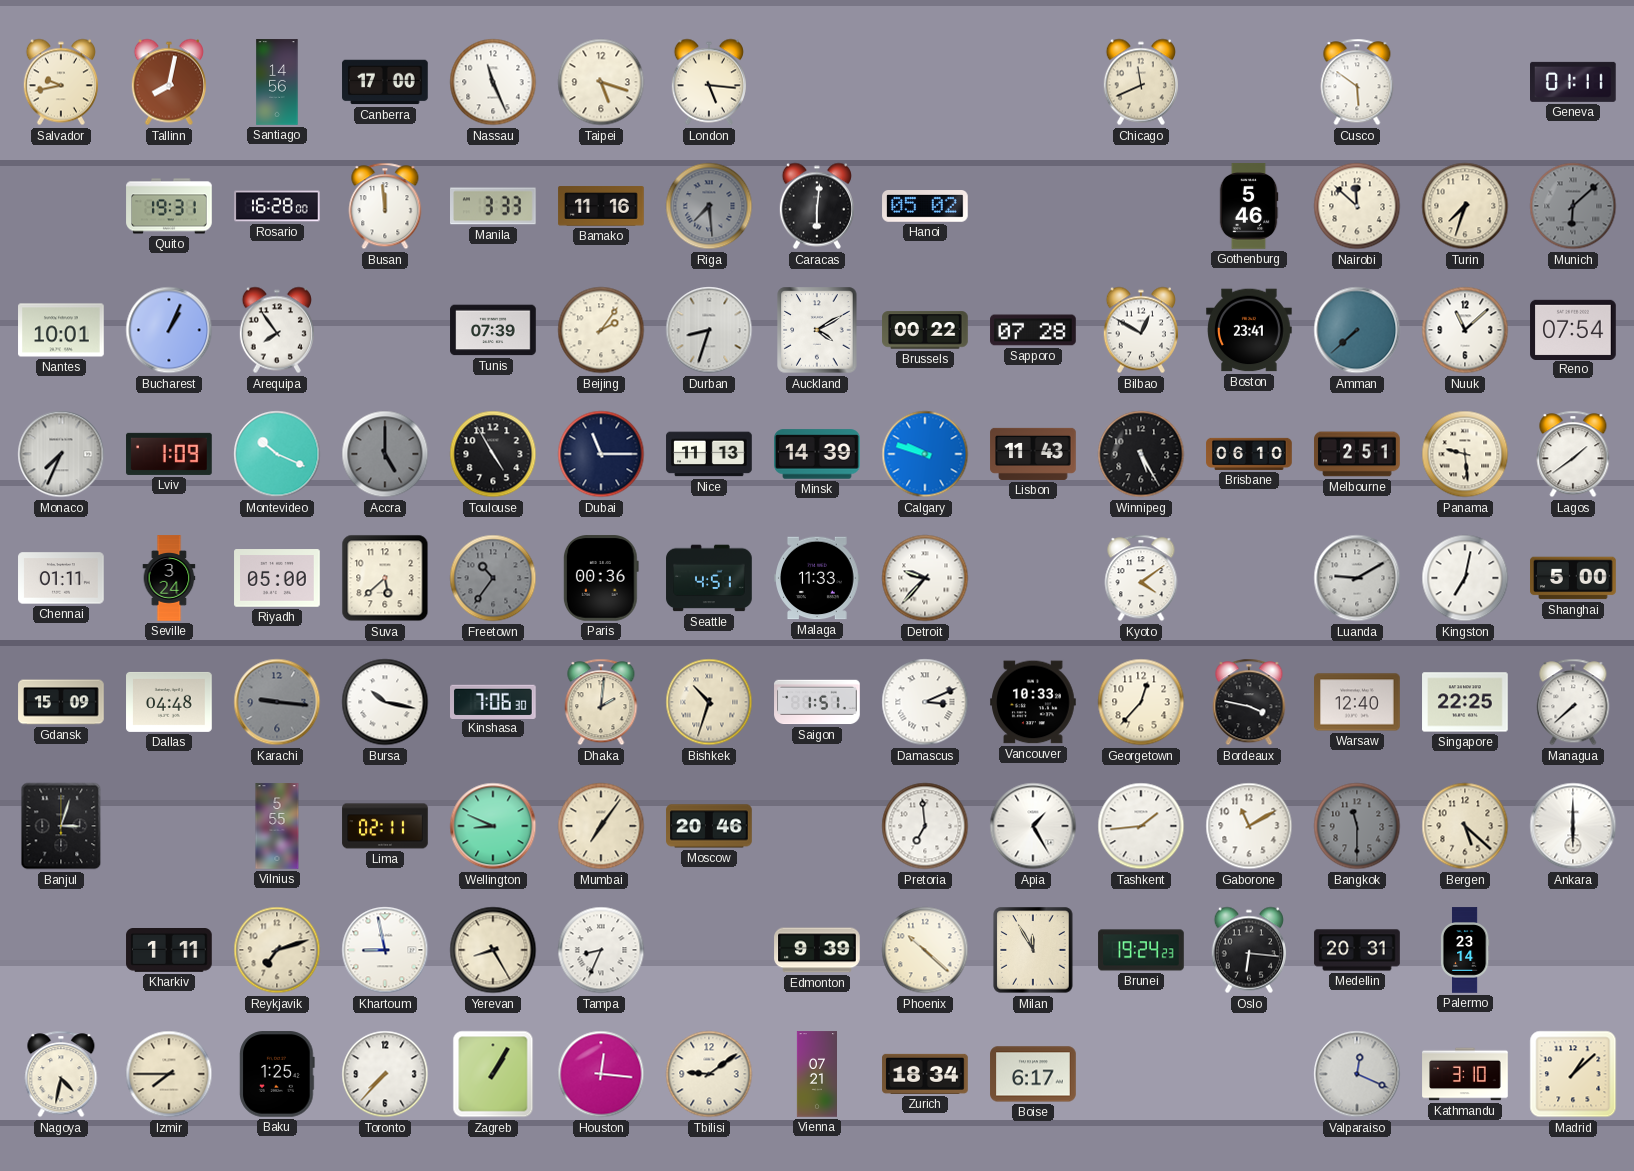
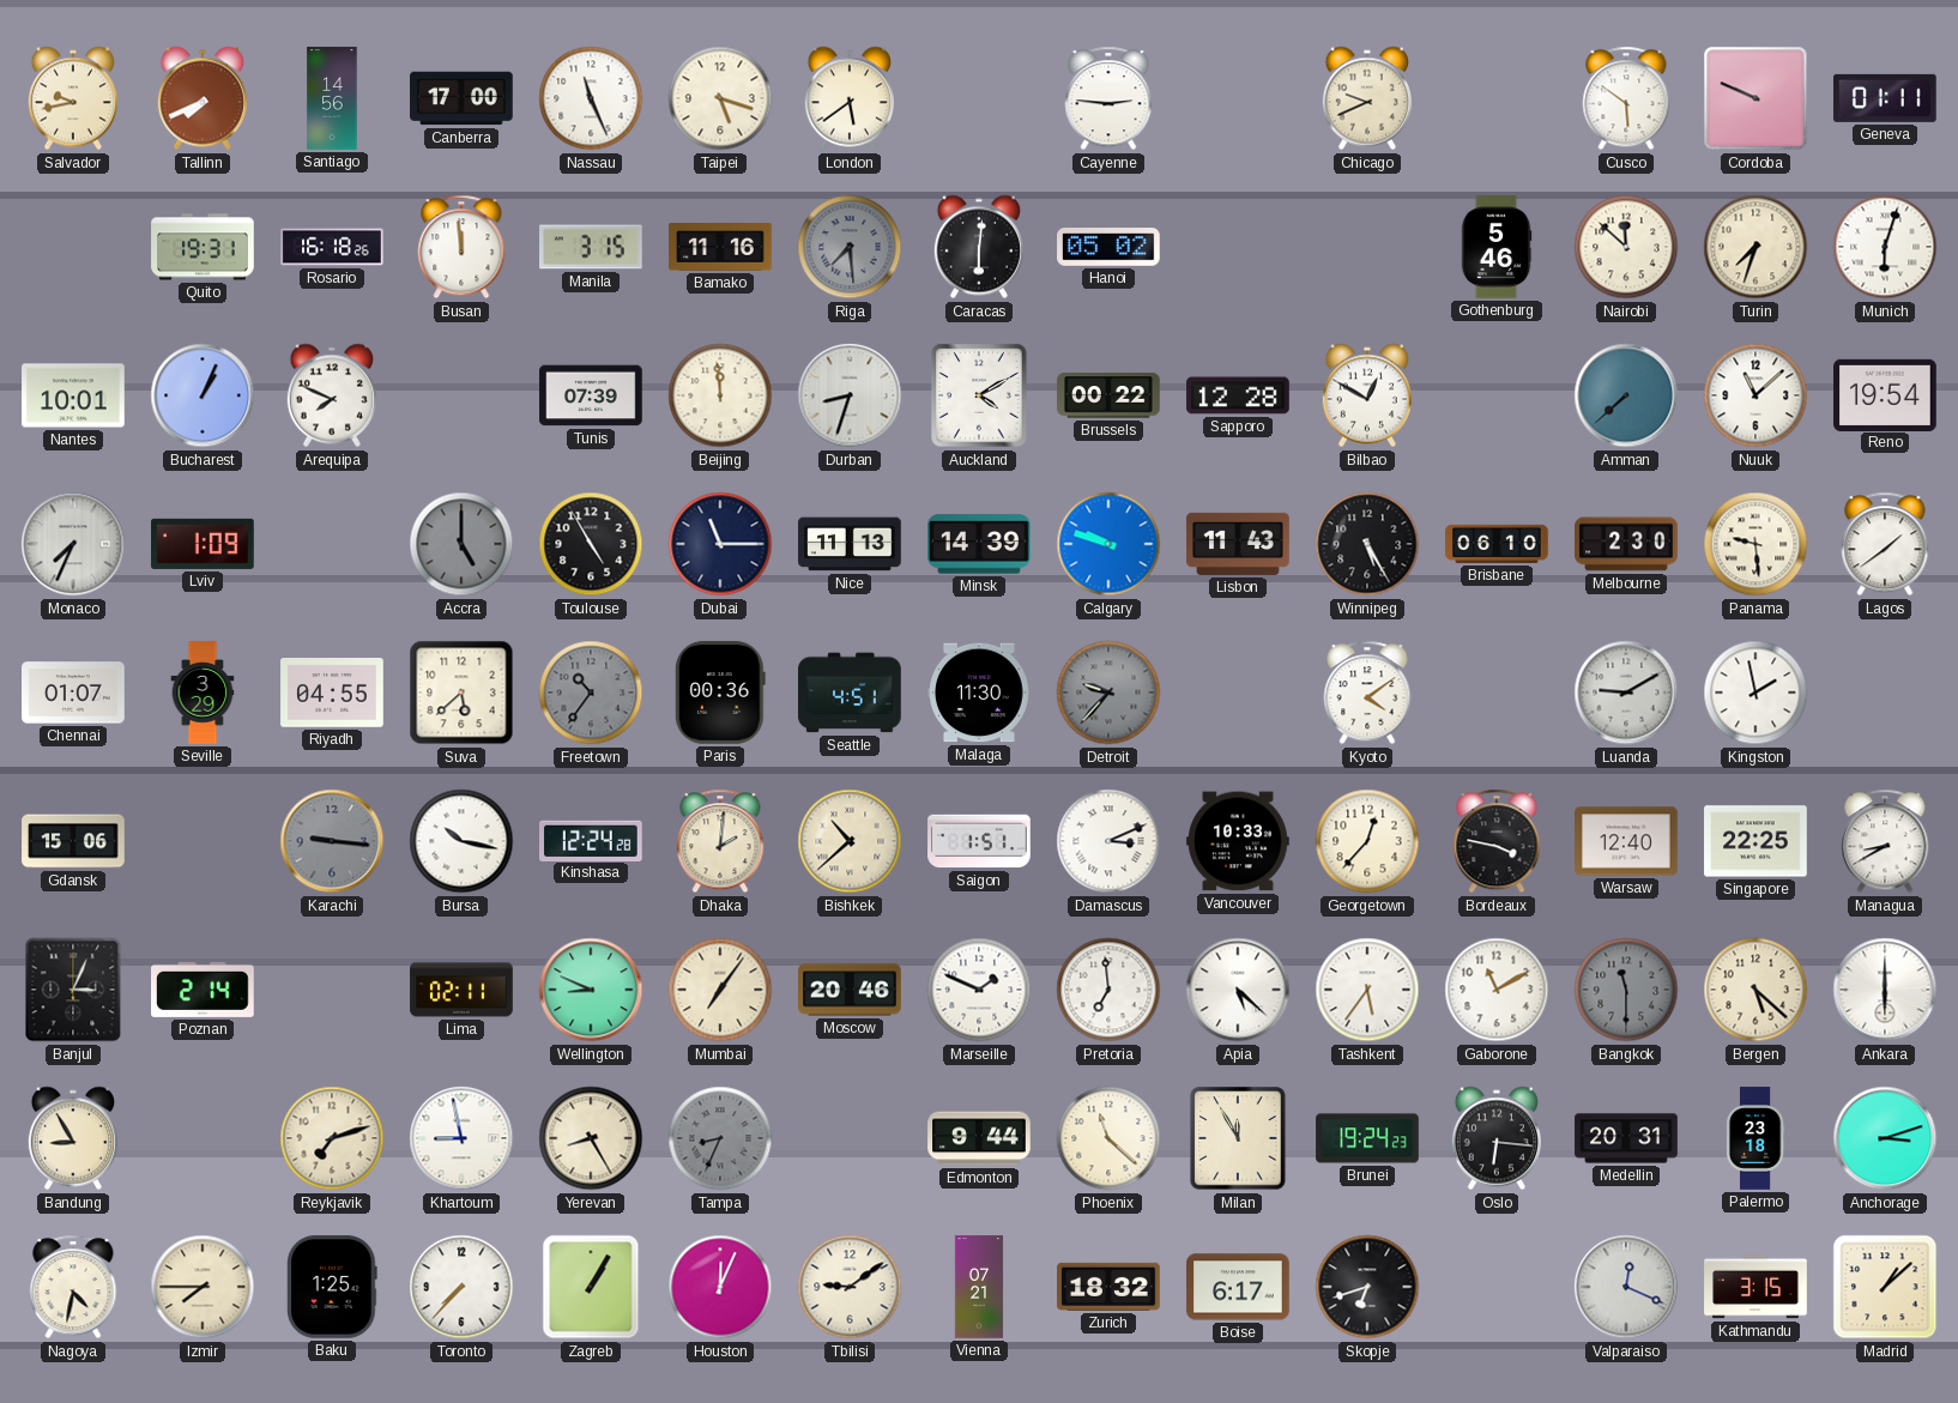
Tallinn: 8:02 -> 7:41
London: 5:16 -> 5:39
Cayenne: none -> 2:46
Chicago: 11:41 -> 9:41
Cordoba: none -> 9:49
Rosario: 16:28 -> 16:18
Manila: 3:33 -> 3:15
Munich: 6:08 -> 6:03
Munich dial: grey -> white
Arequipa: 7:54 -> 7:49
Beijing: 2:06 -> 11:59
Sapporo: 07:28 -> 12:28
Boston: 23:41 -> none
Reno: 07:54 -> 19:54
Montevideo: 10:19 -> none
Melbourne: 2:51 -> 2:30
Chennai: 01:11 -> 01:07
Seville: 3:24 -> 3:29
Riyadh: 05:00 -> 04:55
Malaga: 11:33 -> 11:30
Detroit dial: white -> grey
Kingston: 7:02 -> 1:58
Shanghai: 5:00 -> none
Gdansk: 15:09 -> 15:06
Dallas: 04:48 -> none
Kinshasa: 7:06 -> 12:24
Bishkek: 10:33 -> 10:38
Managua: 7:38 -> 8:40
Banjul: 3:03 -> 3:04
Poznan: none -> 2:14
Vilnius: 5:55 -> none
Marseille: none -> 1:49
Apia: 1:25 -> 5:22
Tashkent: 1:44 -> 5:36
Bandung: none -> 8:55
Kharkiv: 1:11 -> none
Tampa dial: white -> grey
Edmonton: 9:39 -> 9:44
Phoenix: 10:22 -> 11:22
Palermo: 23:14 -> 23:18
Anchorage: none -> 3:12
Houston: 12:16 -> 12:04
Zurich: 18:34 -> 18:32
Skopje: none -> 6:42
Kathmandu: 3:10 -> 3:15
